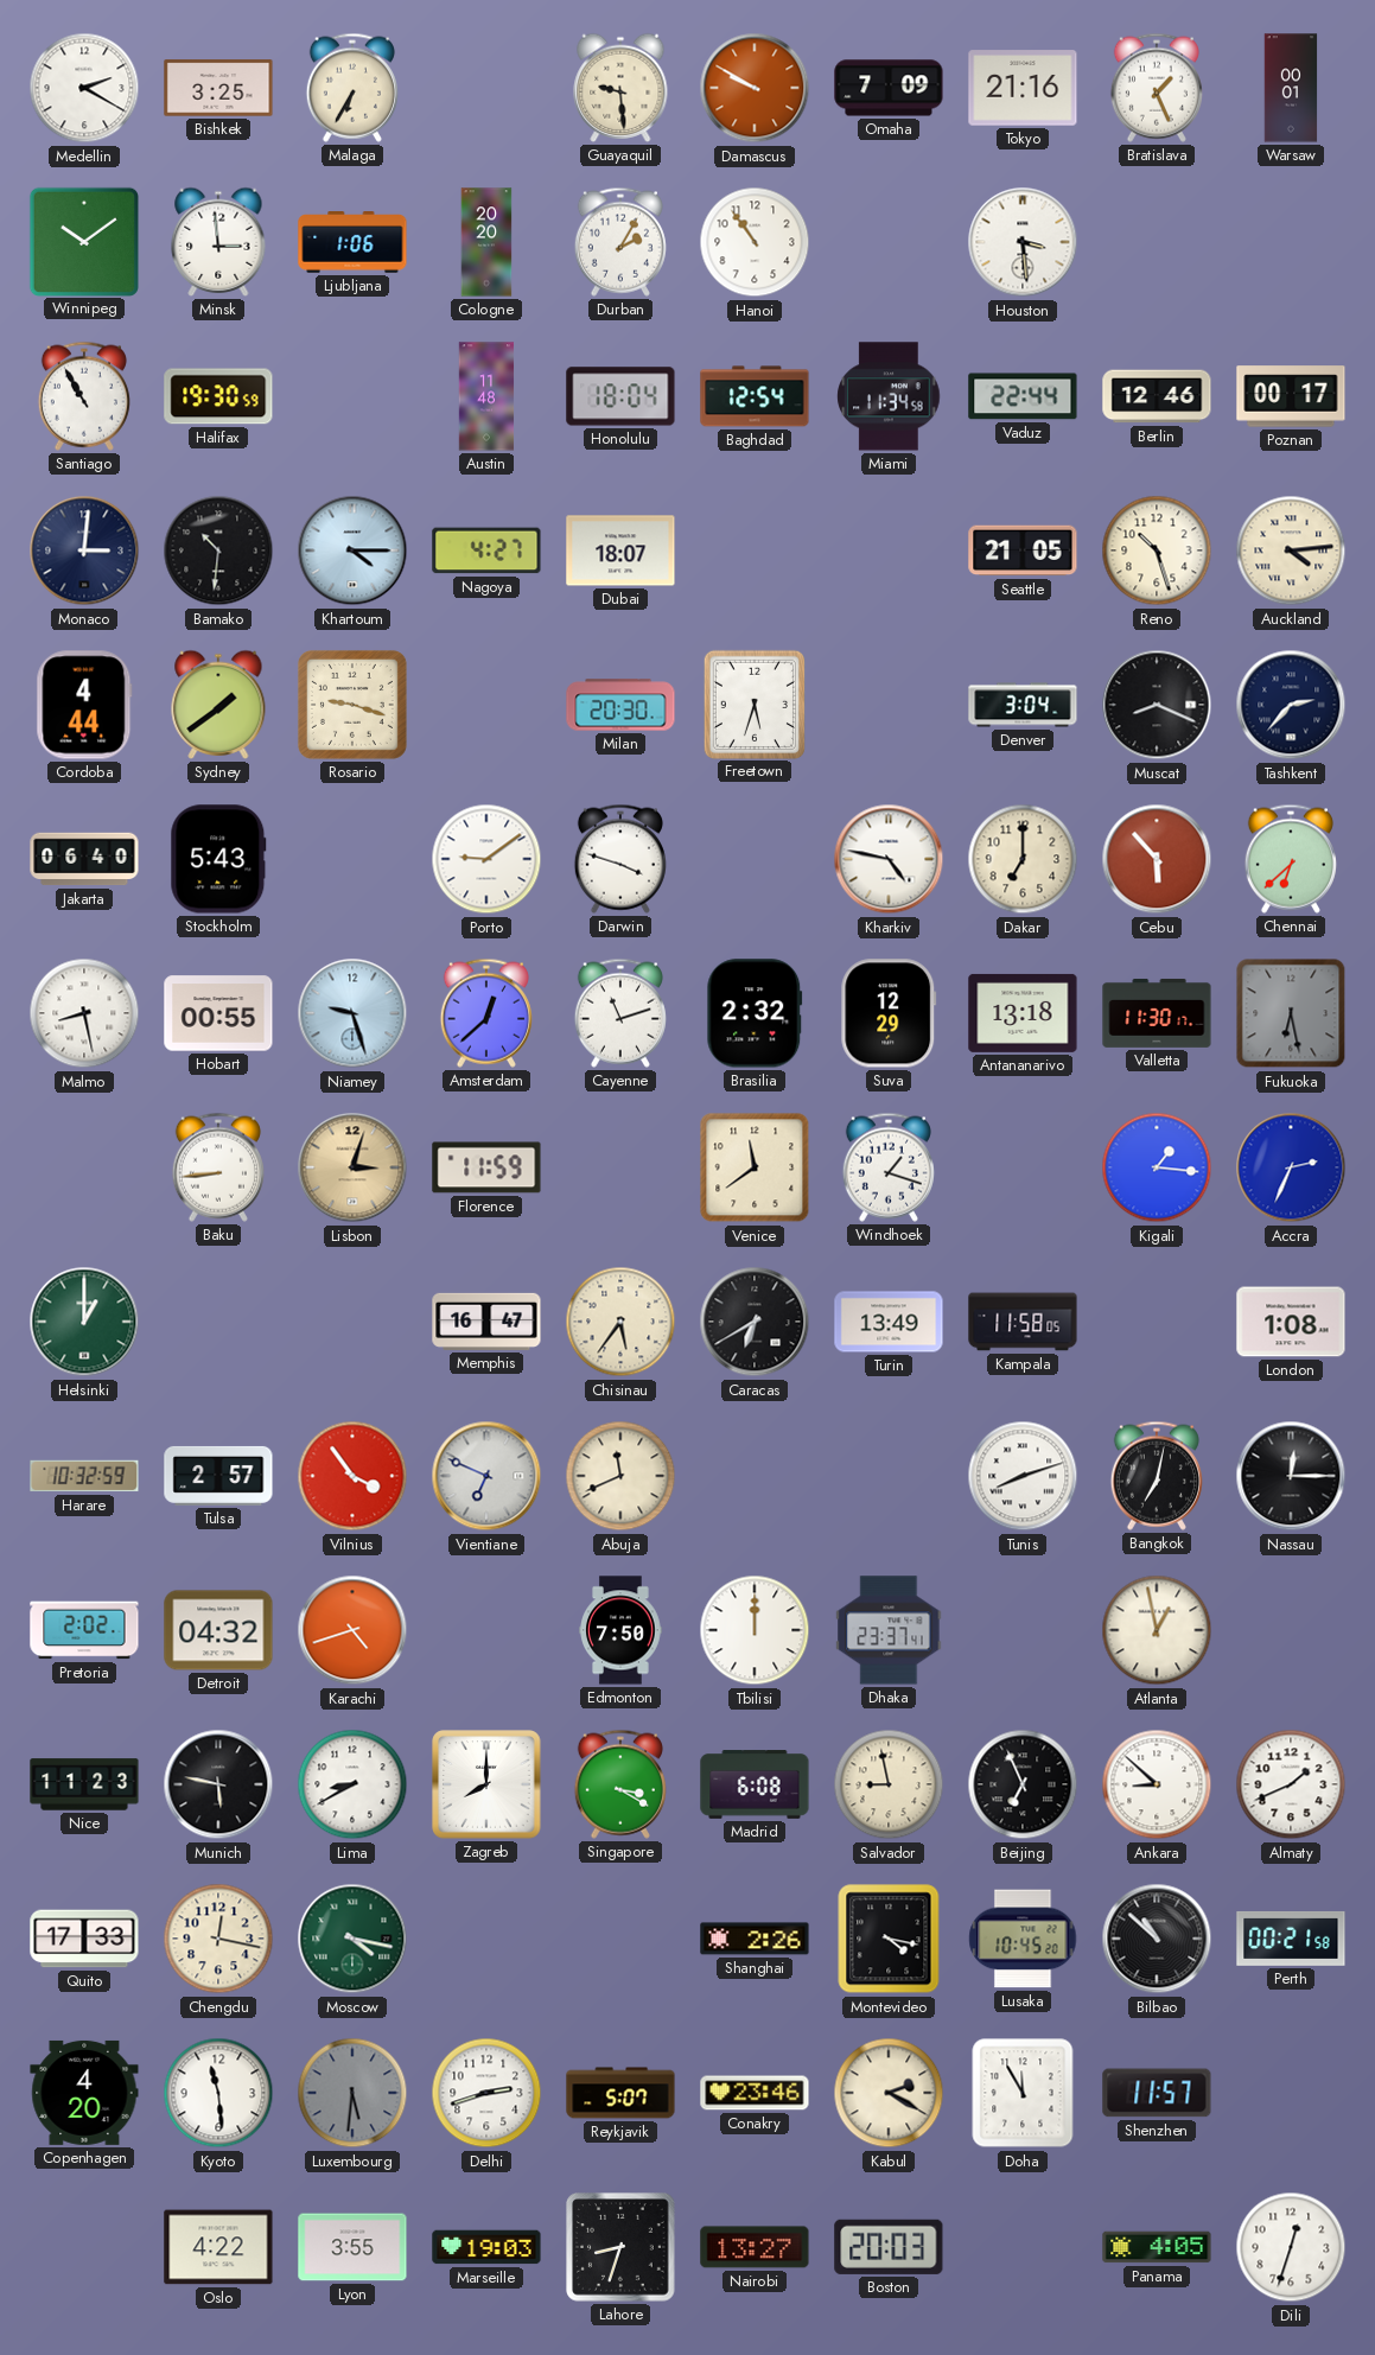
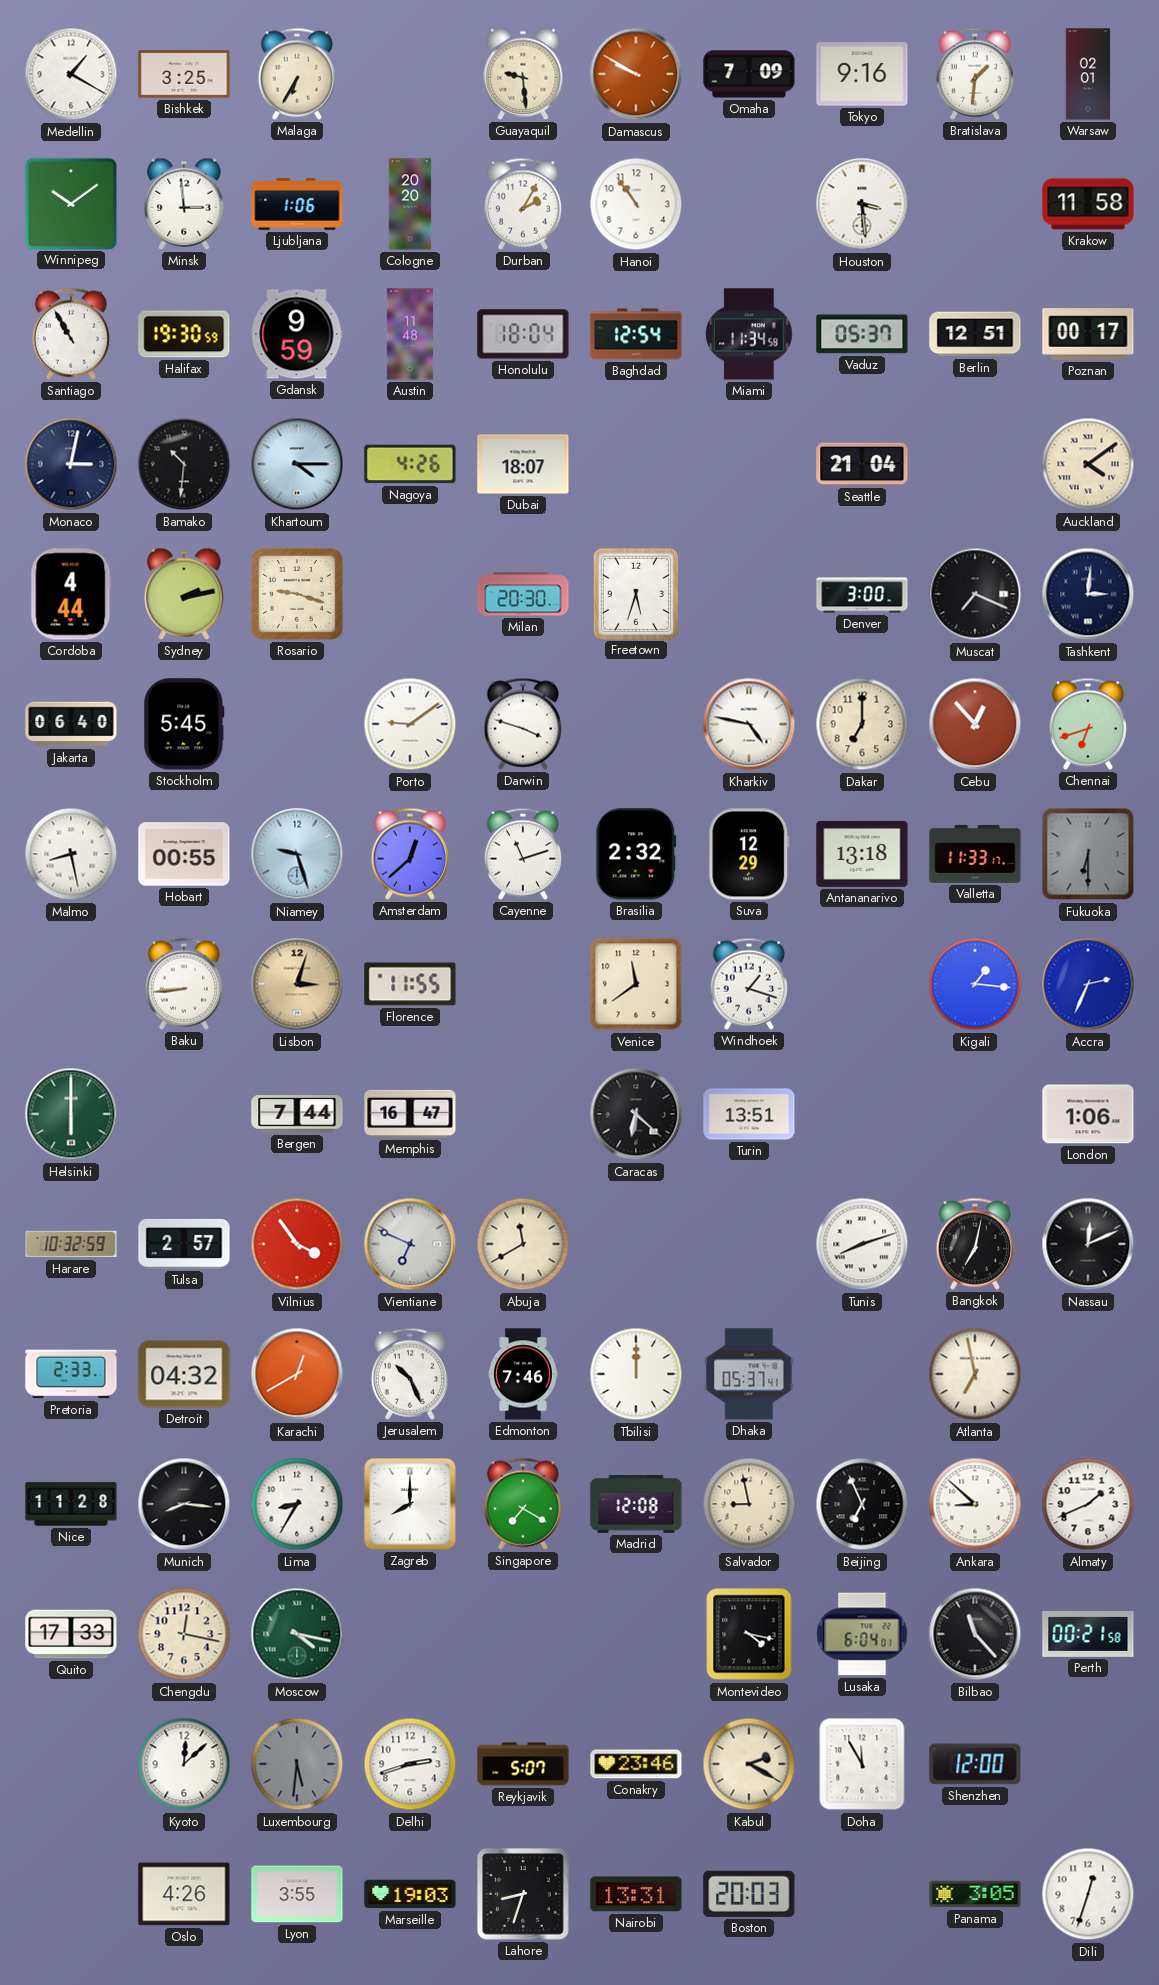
Medellin: 2:20 -> 1:20
Tokyo: 21:16 -> 9:16
Bratislava: 1:26 -> 1:31
Warsaw: 00:01 -> 02:01
Krakow: none -> 11:58
Gdansk: none -> 9:59
Vaduz: 22:44 -> 05:37
Berlin: 12:46 -> 12:51
Monaco: 3:01 -> 3:02
Nagoya: 4:27 -> 4:26
Seattle: 21:05 -> 21:04
Reno: 10:27 -> none
Auckland: 4:14 -> 4:09
Sydney: 1:39 -> 2:13
Denver: 3:04 -> 3:00
Muscat: 8:19 -> 7:19
Tashkent: 2:37 -> 3:01
Stockholm: 5:43 -> 5:45
Cebu: 5:53 -> 12:53
Chennai: 6:38 -> 6:42
Valletta: 11:30 -> 11:33
Fukuoka: 6:28 -> 6:30
Florence: 11:59 -> 11:55
Helsinki: 1:00 -> 6:00
Bergen: none -> 7:44
Chisinau: 5:36 -> none
Caracas: 6:40 -> 6:22
Turin: 13:49 -> 13:51
Kampala: 11:58 -> none
London: 1:08 -> 1:06
Abuja: 11:41 -> 11:40
Nassau: 12:15 -> 12:11
Pretoria: 2:02 -> 2:33
Karachi: 4:42 -> 12:40
Jerusalem: none -> 10:26
Edmonton: 7:50 -> 7:46
Dhaka: 23:37 -> 05:37
Atlanta: 12:58 -> 6:58
Nice: 11:23 -> 11:28
Munich: 5:47 -> 8:16
Lima: 8:40 -> 8:35
Singapore: 3:20 -> 7:20
Madrid: 6:08 -> 12:08
Shanghai: 2:26 -> none
Lusaka: 10:45 -> 6:04
Bilbao: 10:52 -> 11:23
Copenhagen: 4:20 -> none
Kyoto: 11:29 -> 12:08
Shenzhen: 11:57 -> 12:00
Oslo: 4:22 -> 4:26
Nairobi: 13:27 -> 13:31
Panama: 4:05 -> 3:05
